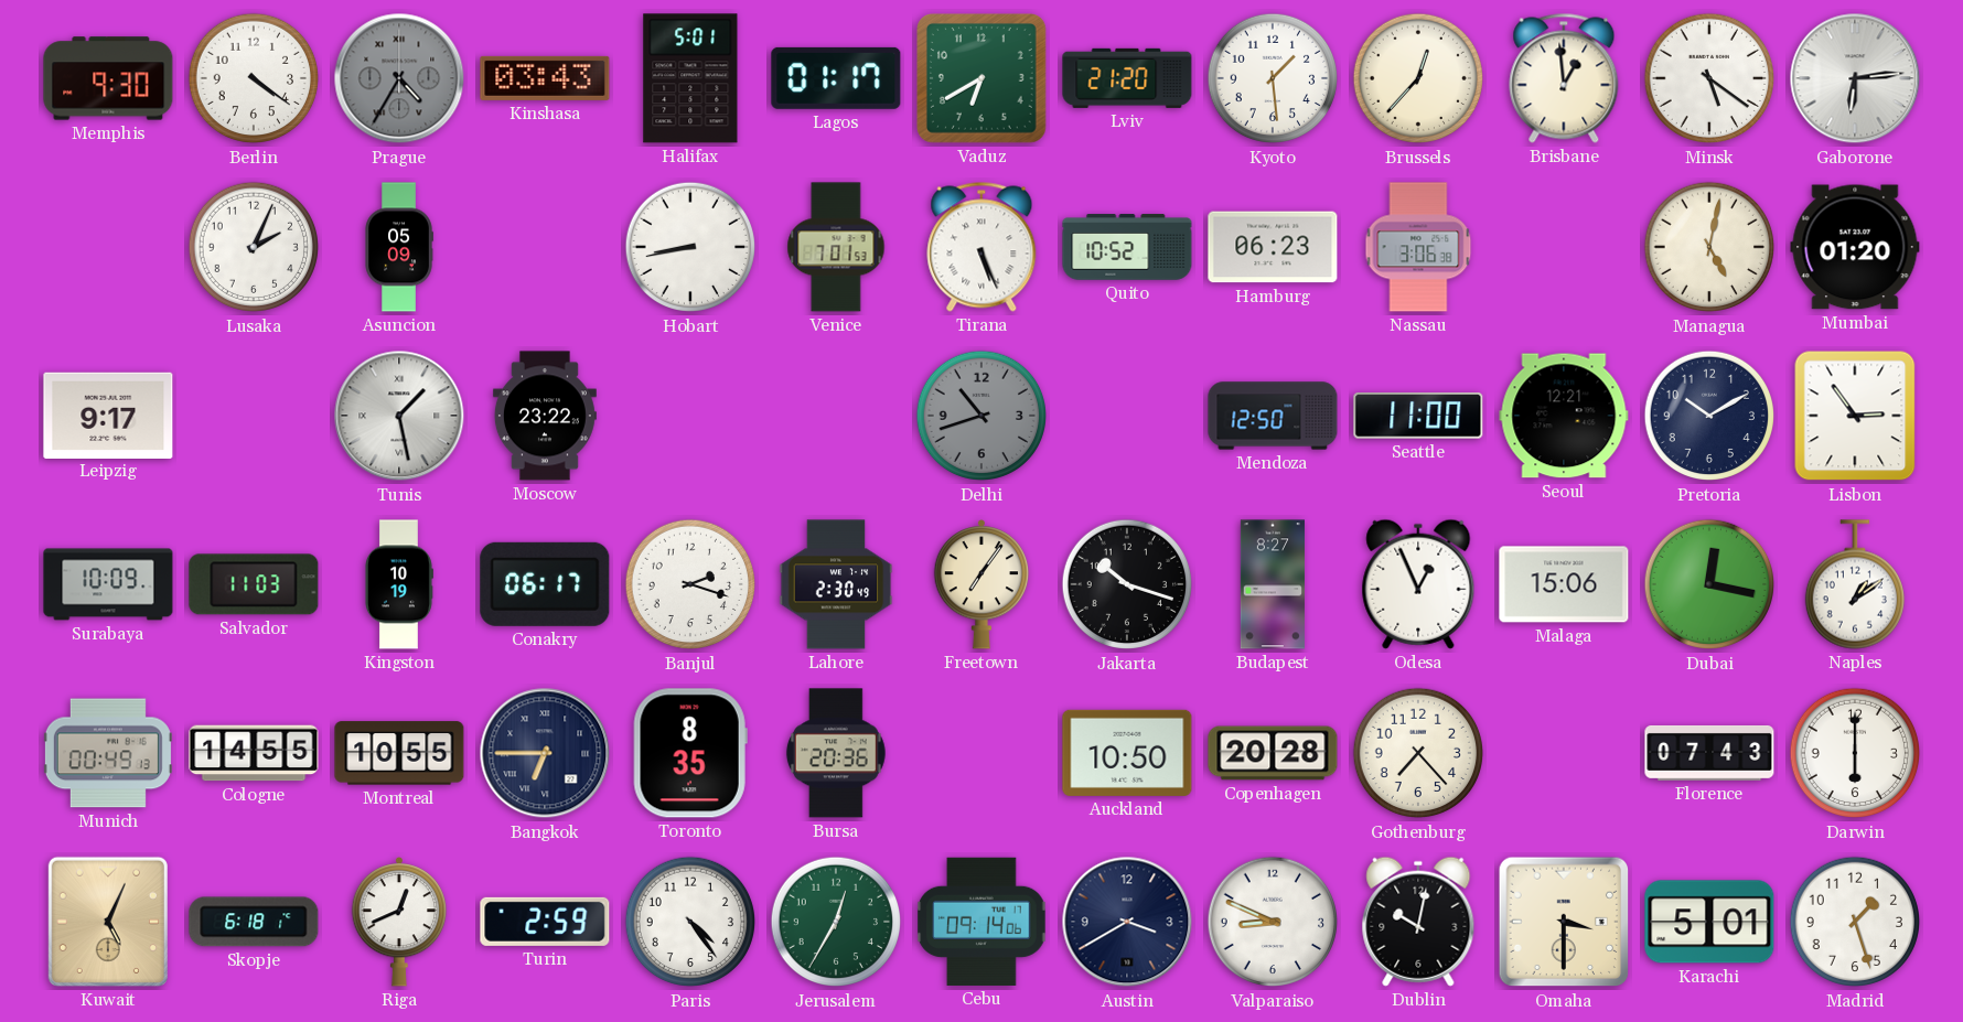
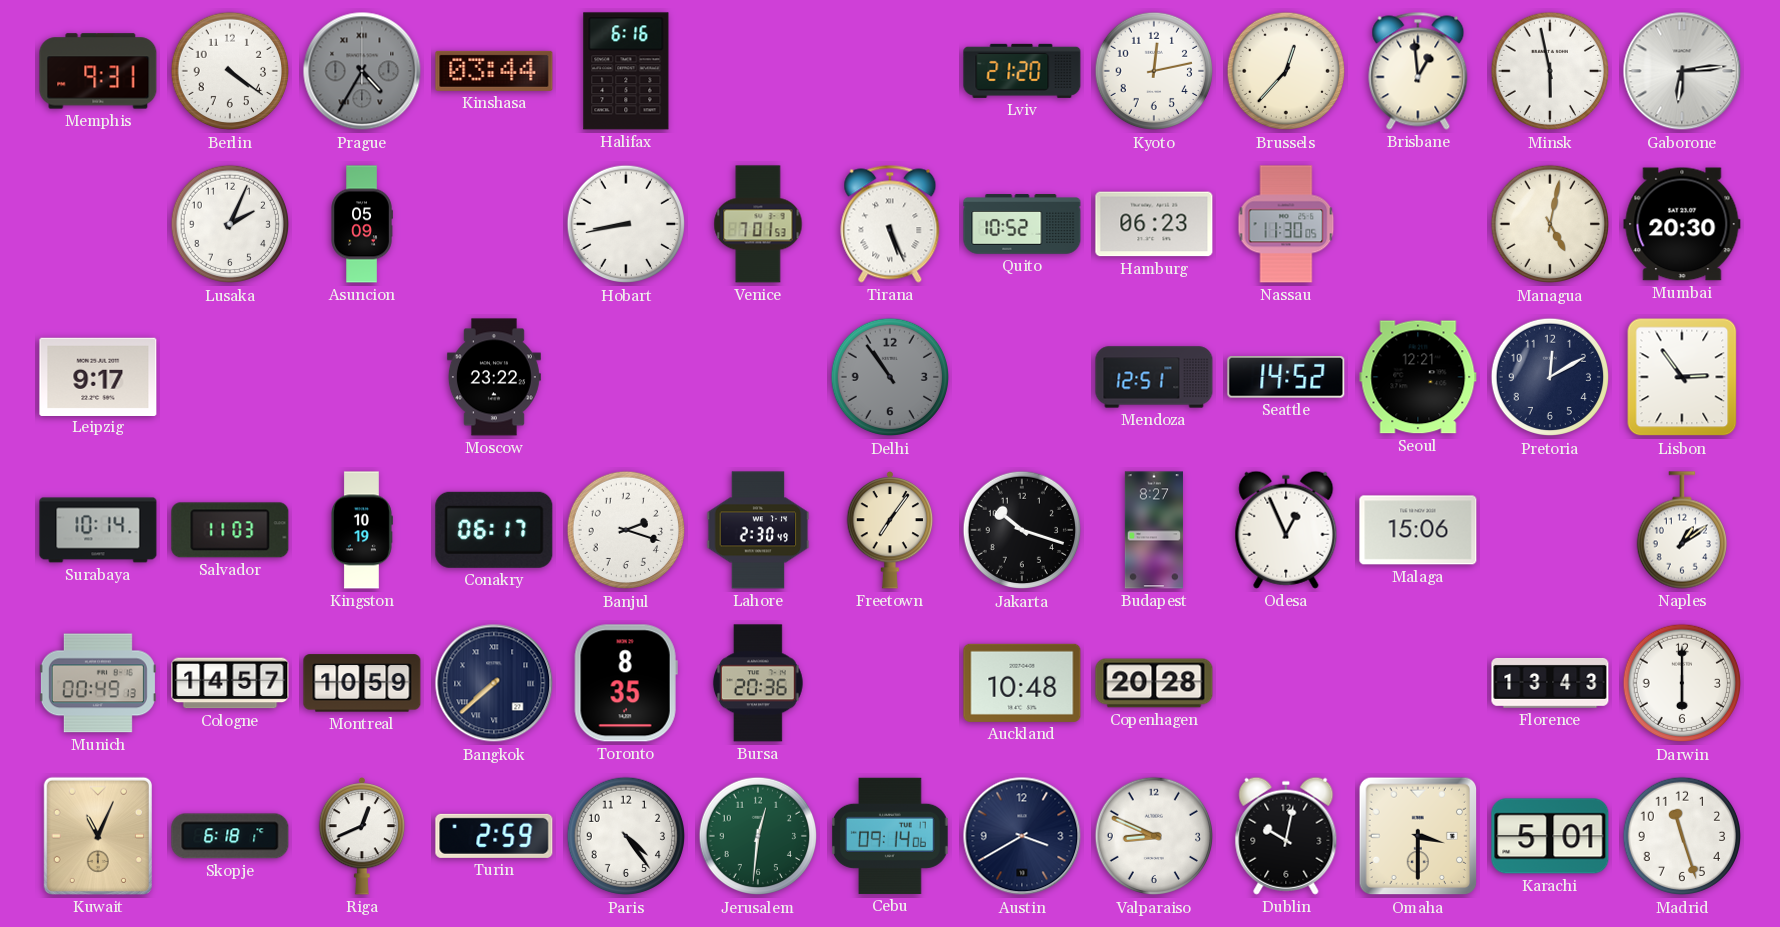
Memphis: 9:30 -> 9:31
Kinshasa: 03:43 -> 03:44
Halifax: 5:01 -> 6:16
Lagos: 01:17 -> none
Vaduz: 6:40 -> none
Kyoto: 1:29 -> 12:13
Minsk: 5:21 -> 5:58
Nassau: 3:06 -> 11:30
Mumbai: 01:20 -> 20:30
Tunis: 1:28 -> none
Delhi: 10:42 -> 10:54
Mendoza: 12:50 -> 12:51
Seattle: 11:00 -> 14:52
Pretoria: 10:10 -> 12:10
Surabaya: 10:09 -> 10:14
Dubai: 12:17 -> none
Cologne: 14:55 -> 14:57
Montreal: 10:55 -> 10:59
Bangkok: 6:45 -> 7:38
Auckland: 10:50 -> 10:48
Gothenburg: 7:23 -> none
Florence: 07:43 -> 13:43
Kuwait: 5:04 -> 11:04
Jerusalem: 12:35 -> 12:31
Madrid: 1:27 -> 11:27
